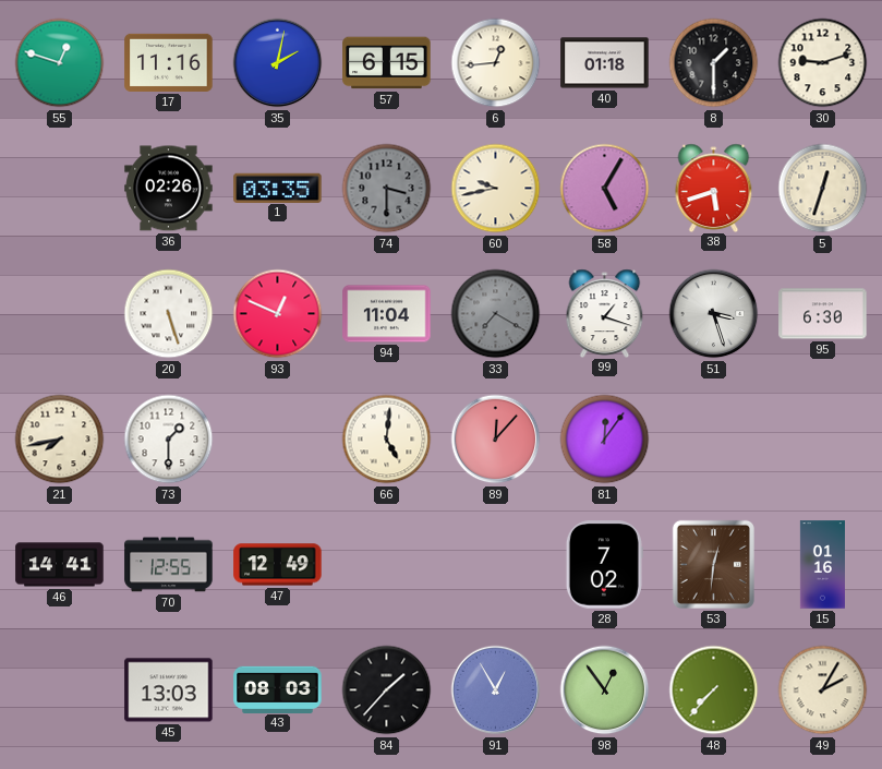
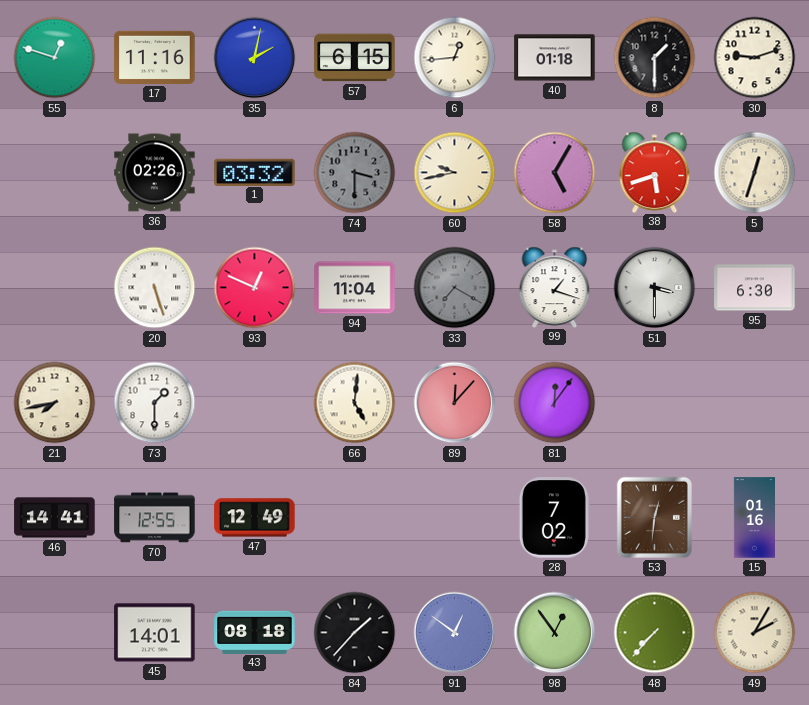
1: 03:35 -> 03:32
51: 3:27 -> 3:30
45: 13:03 -> 14:01
43: 08:03 -> 08:18
91: 12:55 -> 12:51
